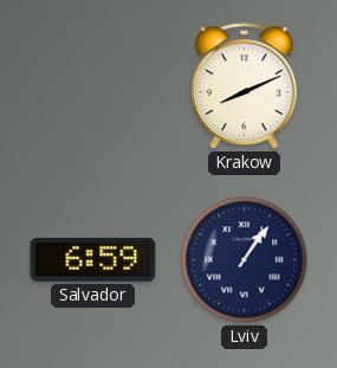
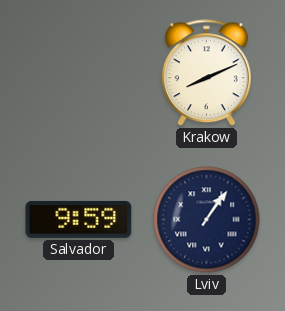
Salvador: 6:59 -> 9:59
